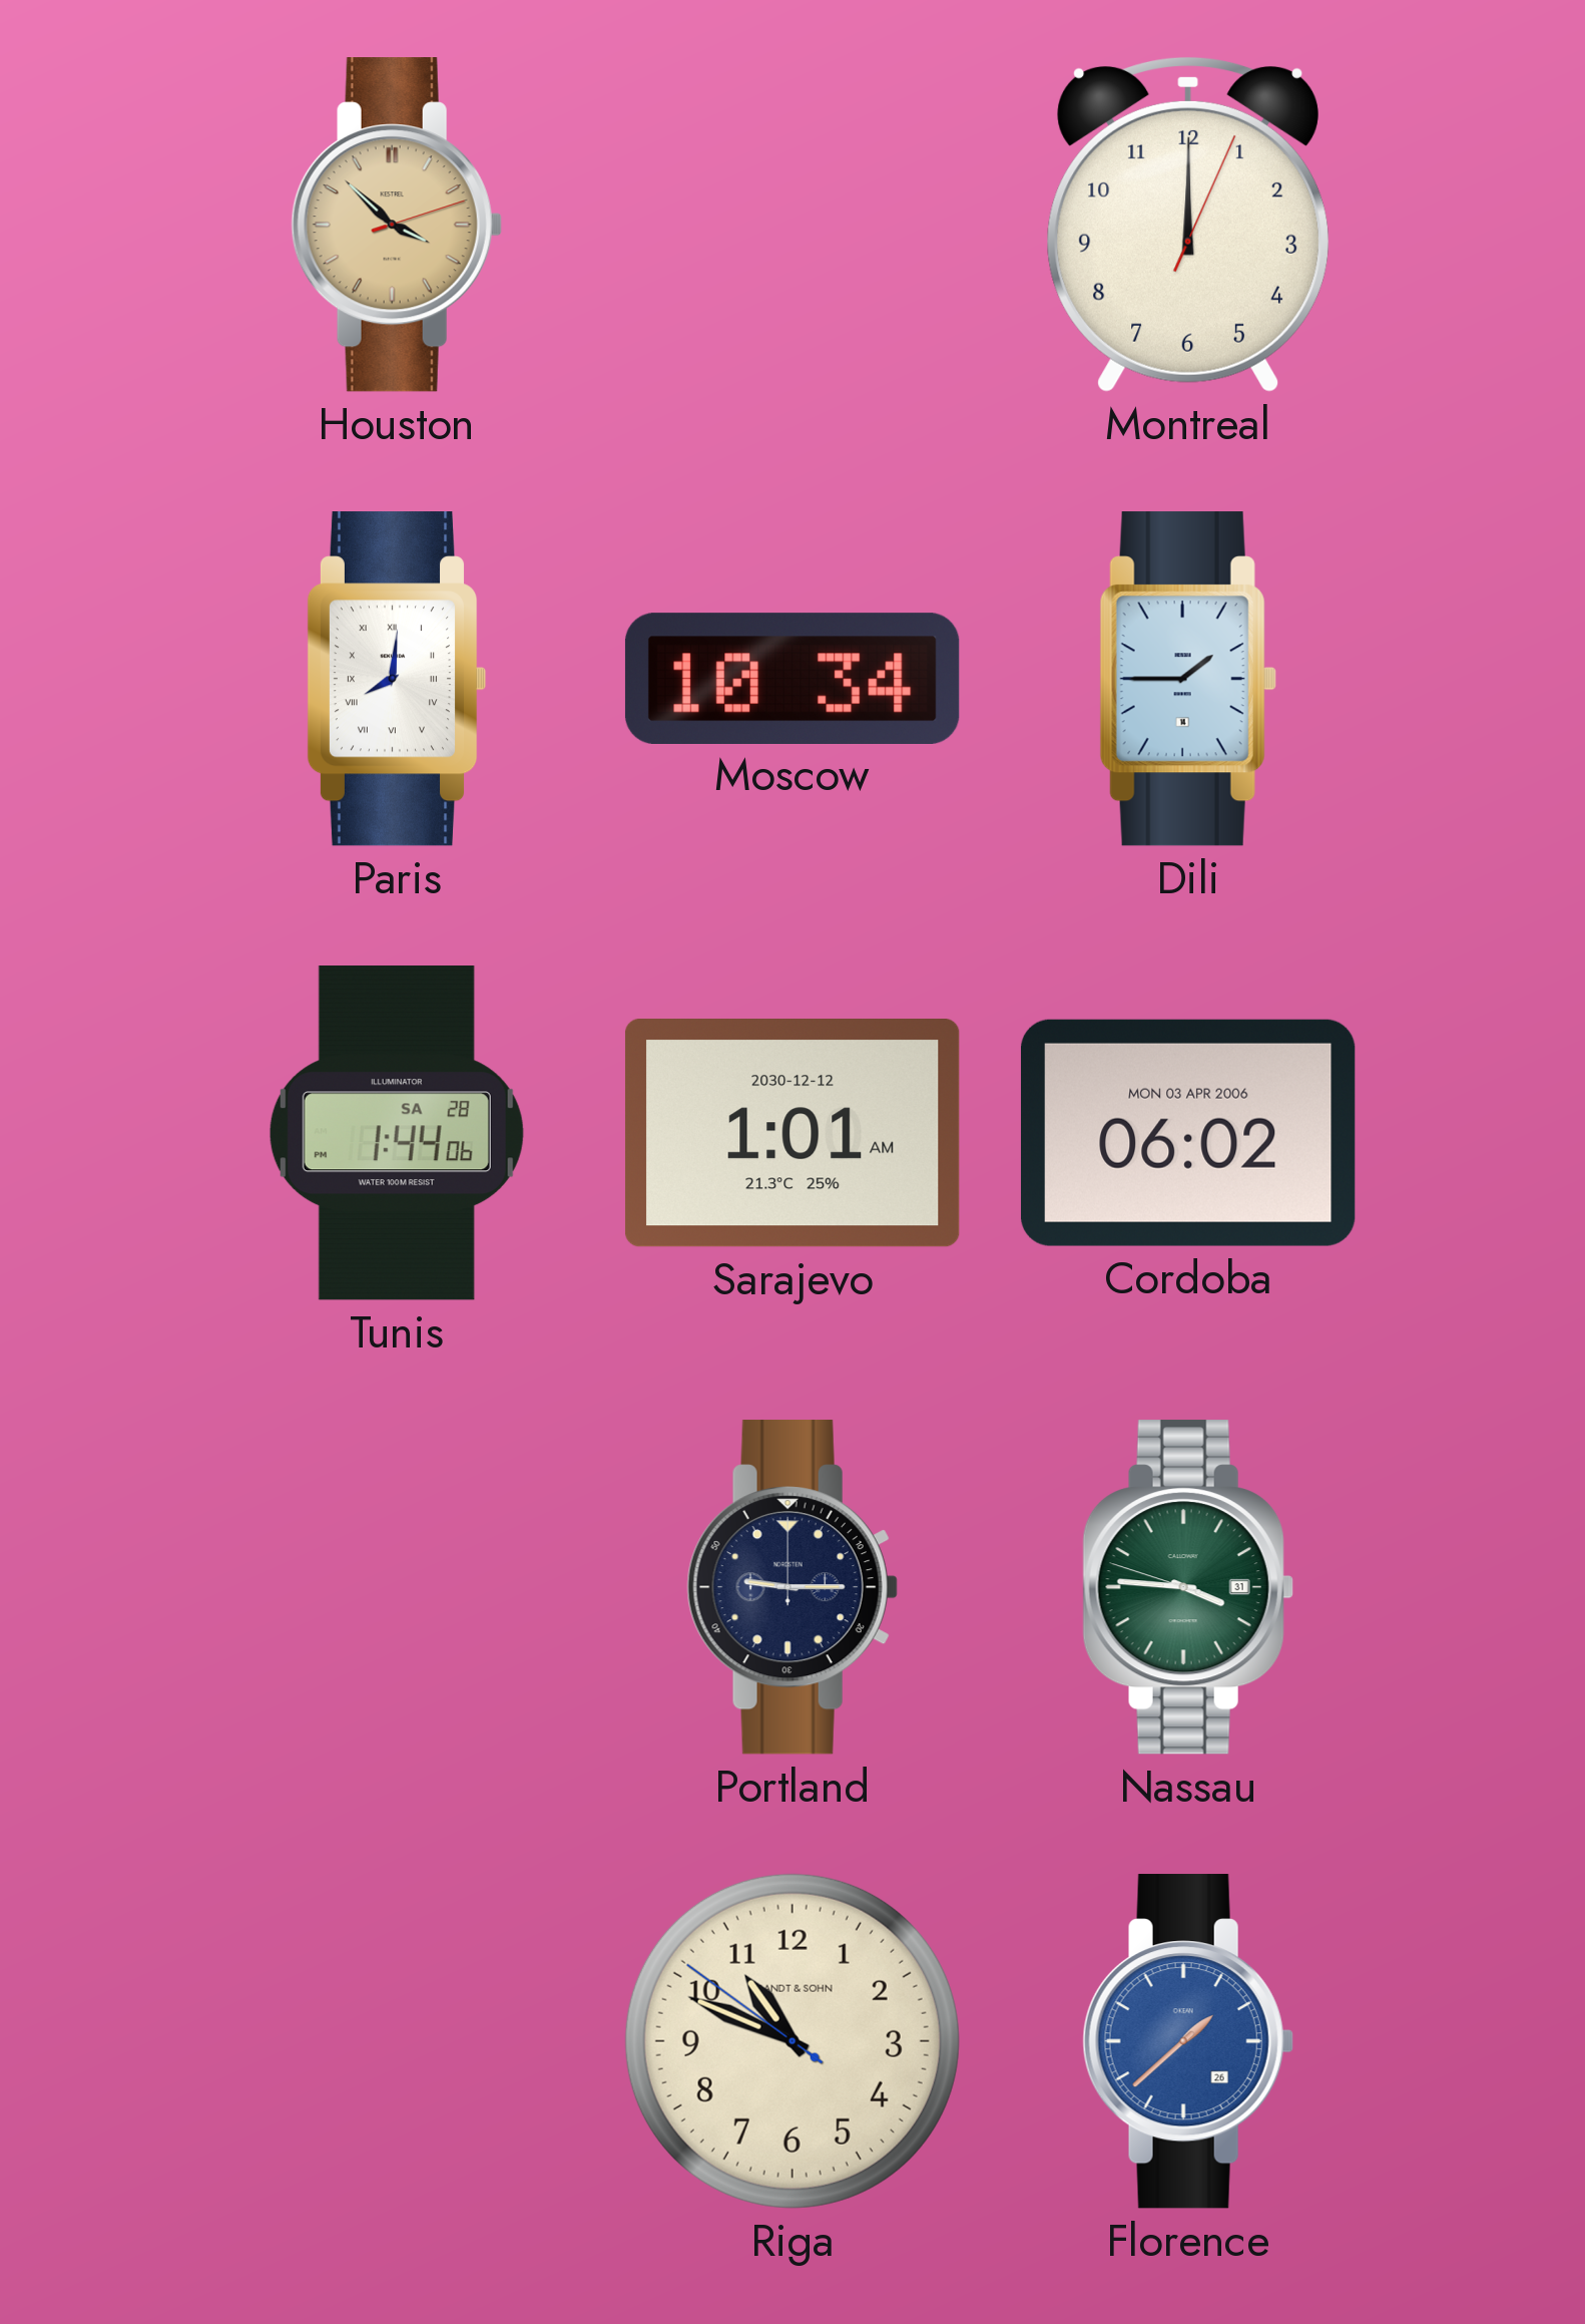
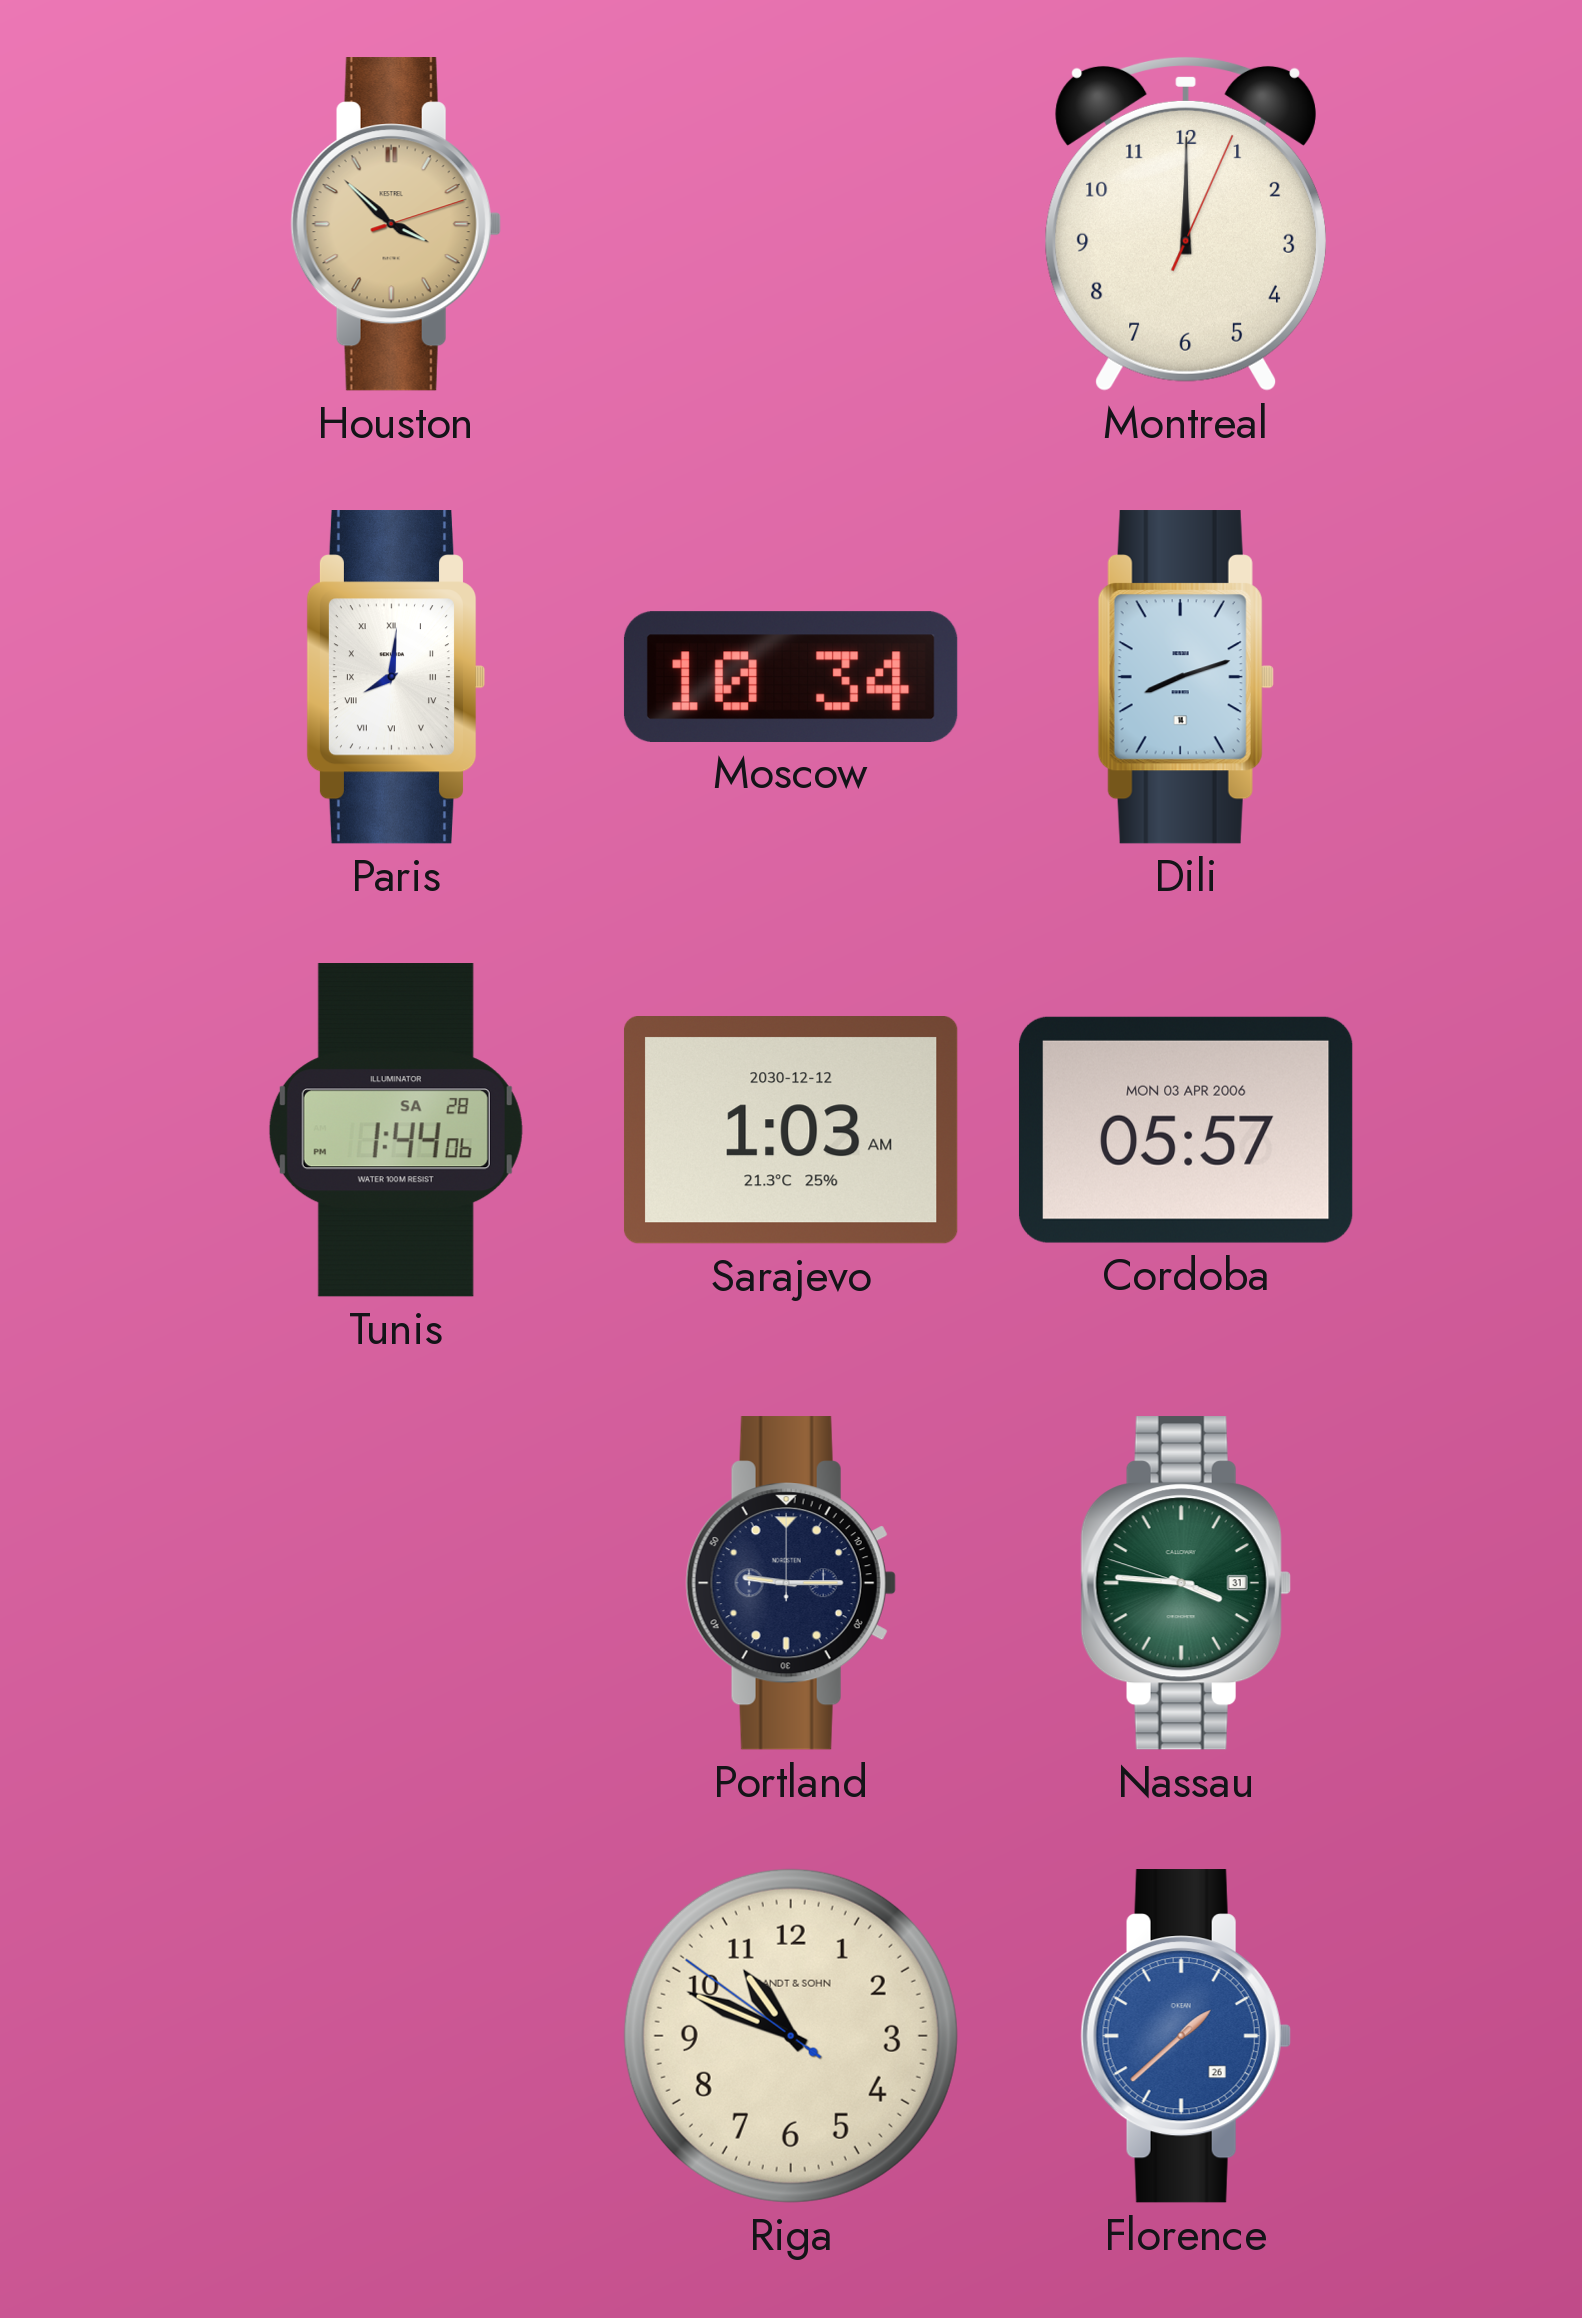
Dili: 1:45 -> 8:12
Sarajevo: 1:01 -> 1:03
Cordoba: 06:02 -> 05:57
